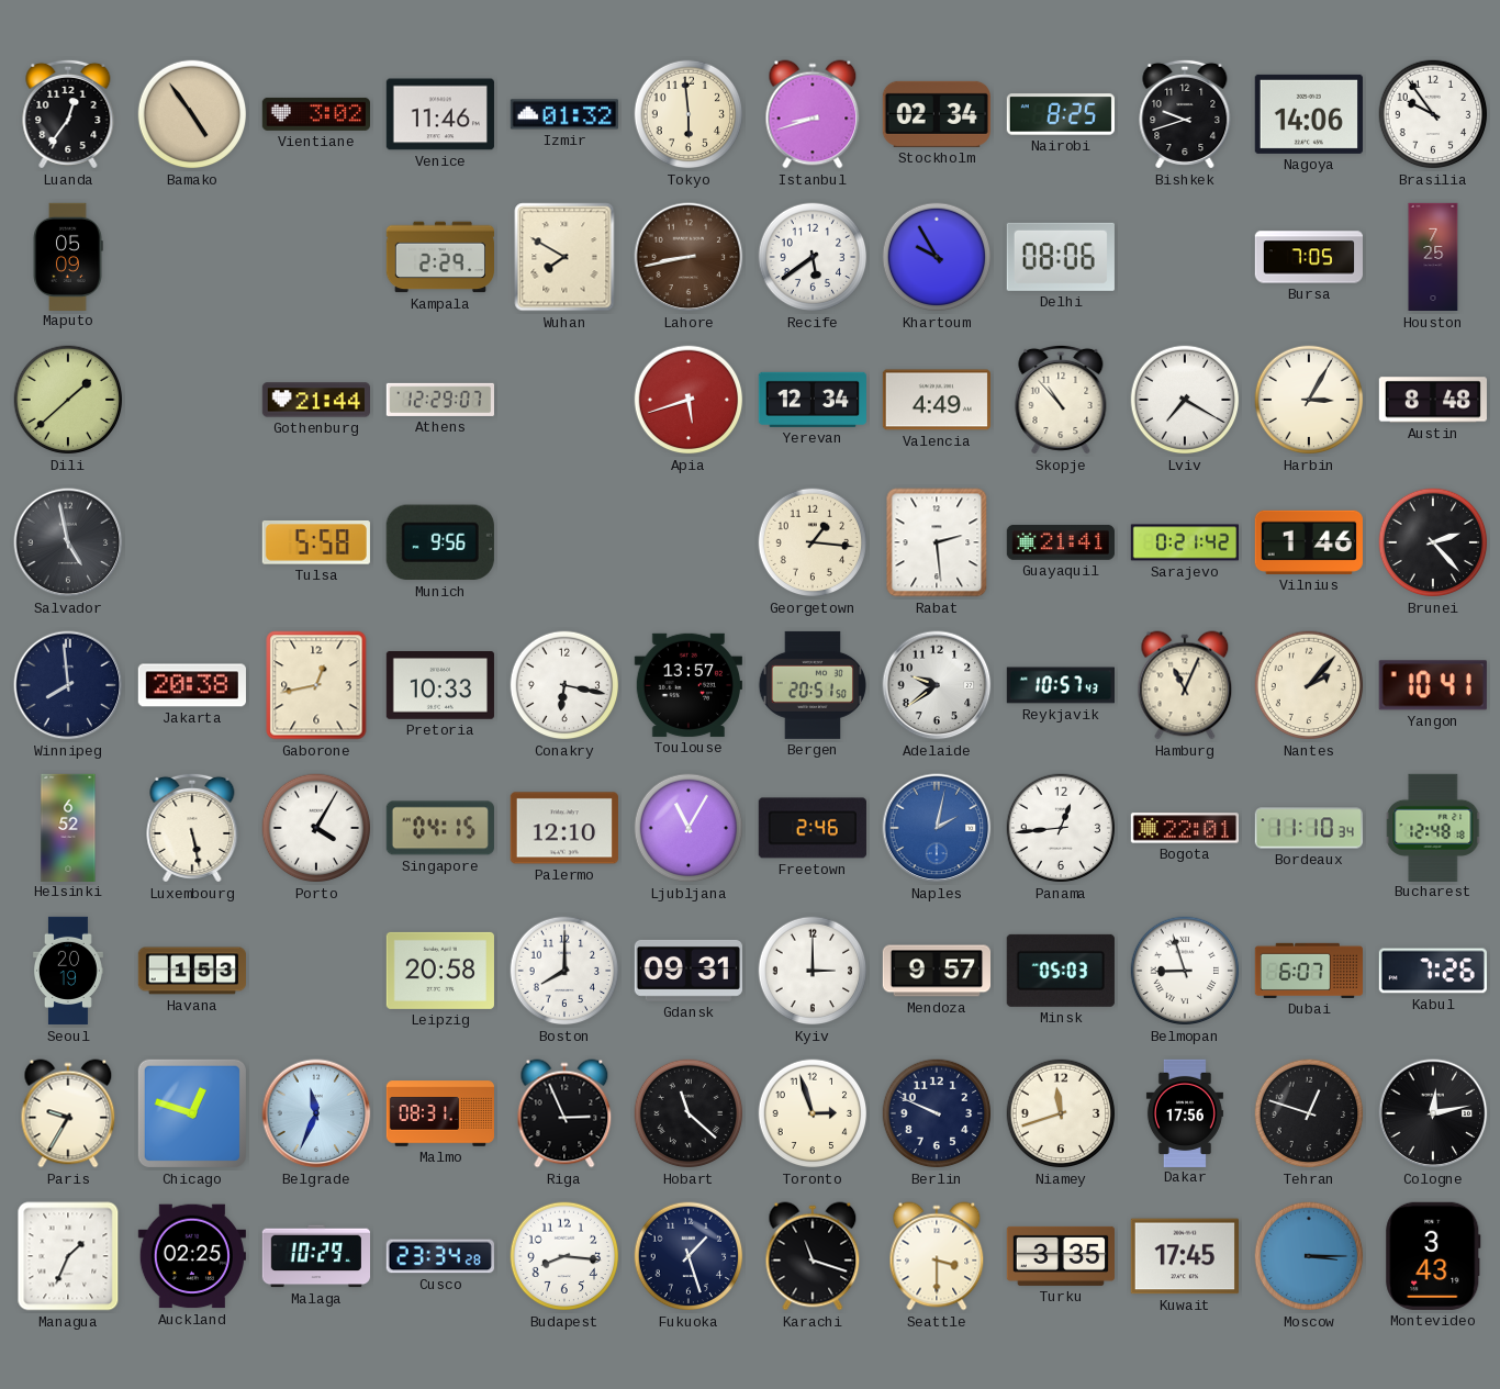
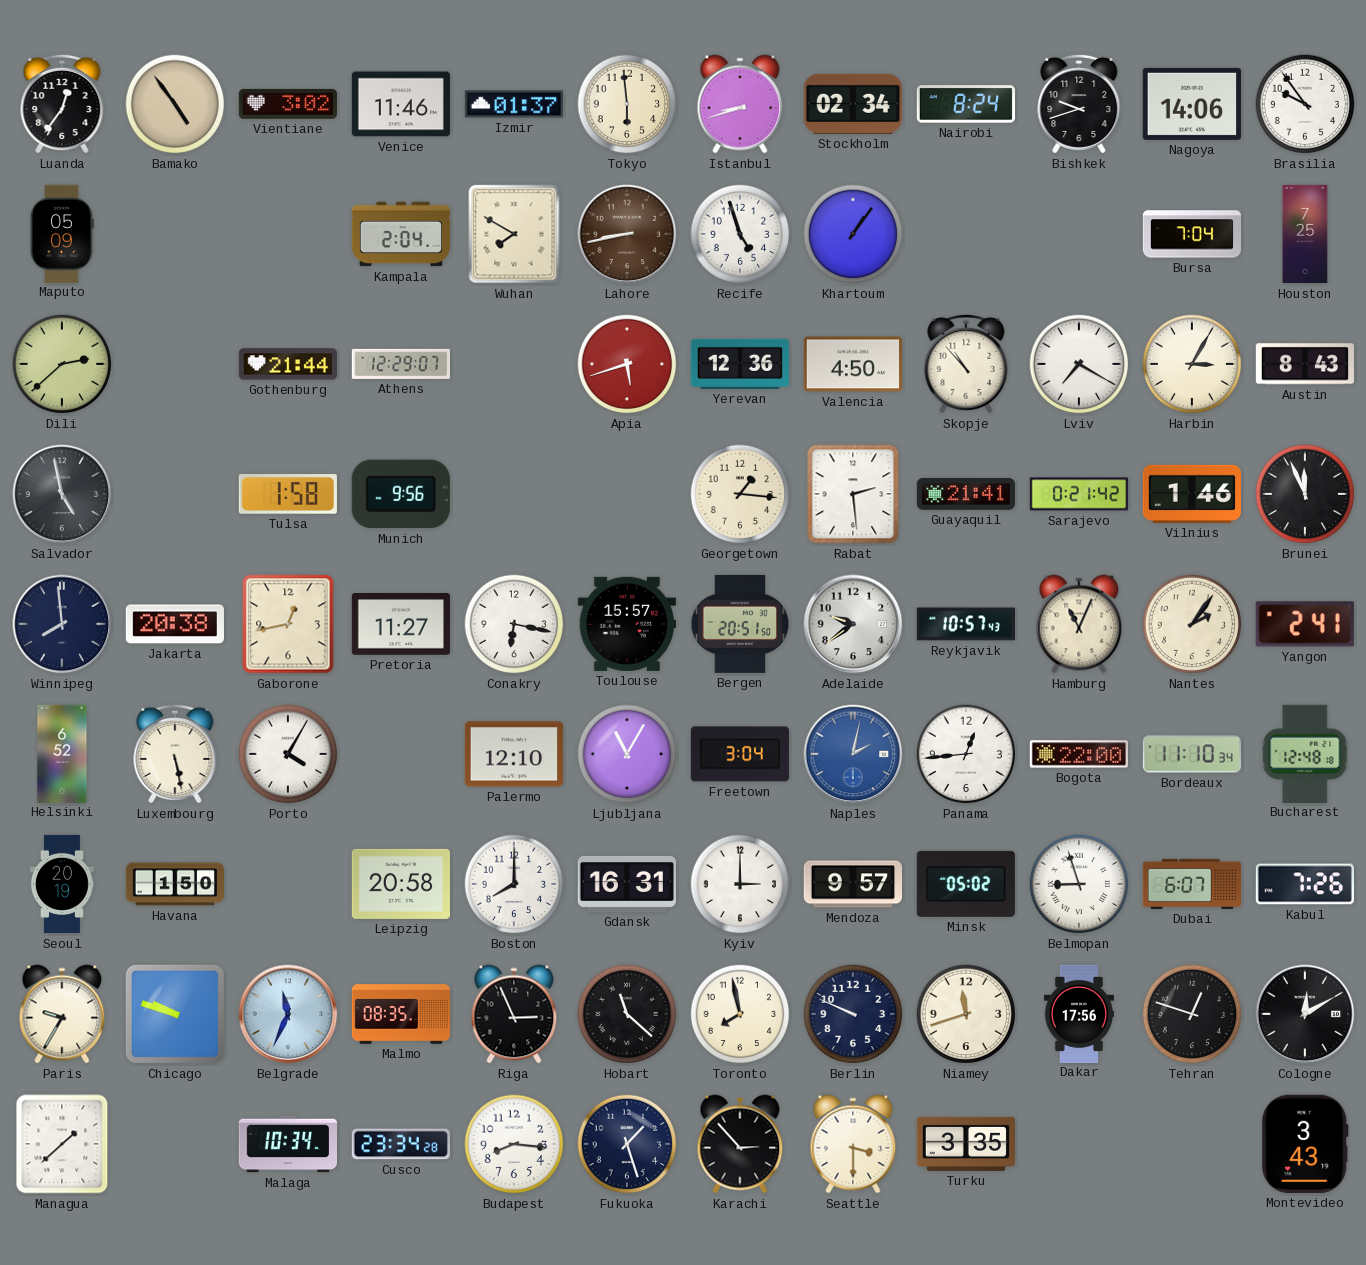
Izmir: 01:32 -> 01:37
Nairobi: 8:25 -> 8:24
Kampala: 2:29 -> 2:04
Recife: 5:39 -> 4:57
Khartoum: 9:55 -> 1:06
Delhi: 08:06 -> none
Bursa: 7:05 -> 7:04
Dili: 1:38 -> 2:38
Yerevan: 12:34 -> 12:36
Valencia: 4:49 -> 4:50
Austin: 8:48 -> 8:43
Tulsa: 5:58 -> 1:58
Brunei: 2:23 -> 11:56
Pretoria: 10:33 -> 11:27
Toulouse: 13:57 -> 15:57
Nantes: 2:07 -> 2:06
Yangon: 10:41 -> 2:41
Singapore: 04:15 -> none
Freetown: 2:46 -> 3:04
Bogota: 22:01 -> 22:00
Havana: 1:53 -> 1:50
Gdansk: 09:31 -> 16:31
Minsk: 05:03 -> 05:02
Chicago: 12:48 -> 9:48
Malmo: 08:31 -> 08:35
Toronto: 2:57 -> 7:58
Cologne: 12:13 -> 12:10
Managua: 1:34 -> 1:38
Auckland: 02:25 -> none
Malaga: 10:29 -> 10:34
Karachi: 11:18 -> 2:53
Kuwait: 17:45 -> none
Moscow: 3:15 -> none
